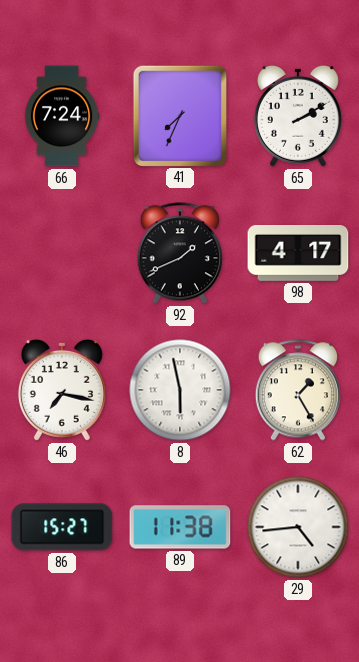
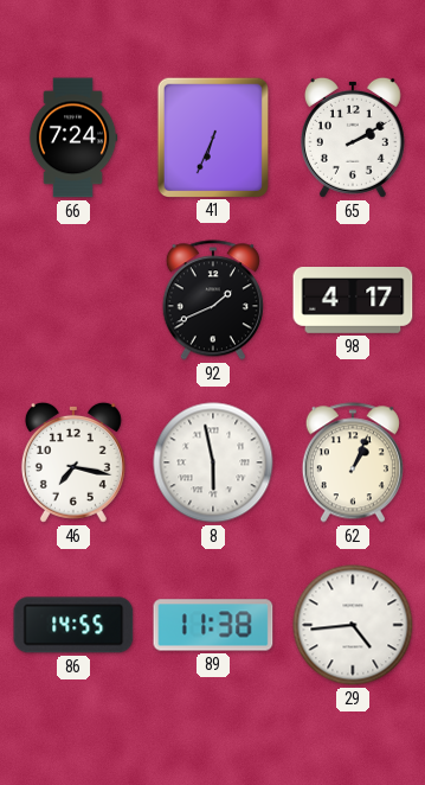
41: 7:34 -> 6:34
62: 1:25 -> 1:04
86: 15:27 -> 14:55
